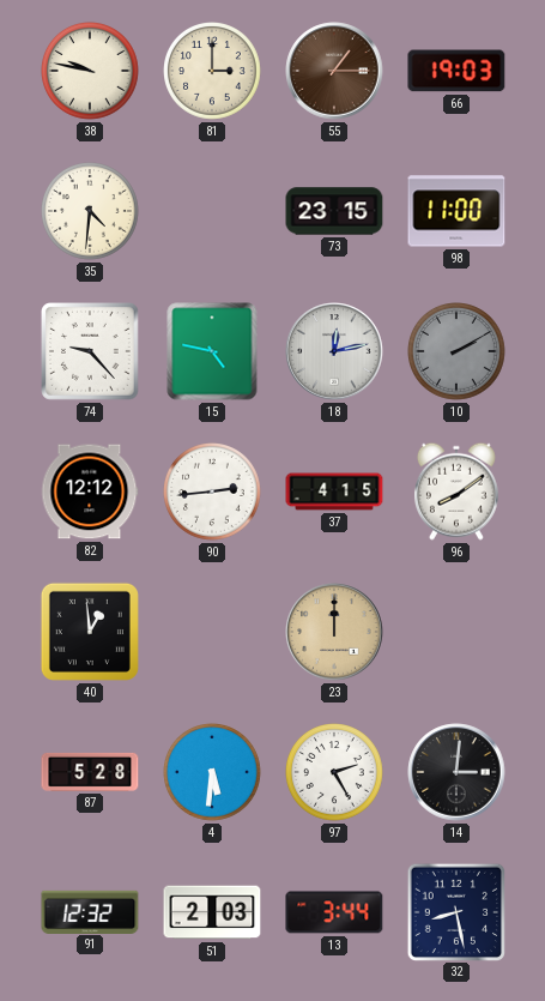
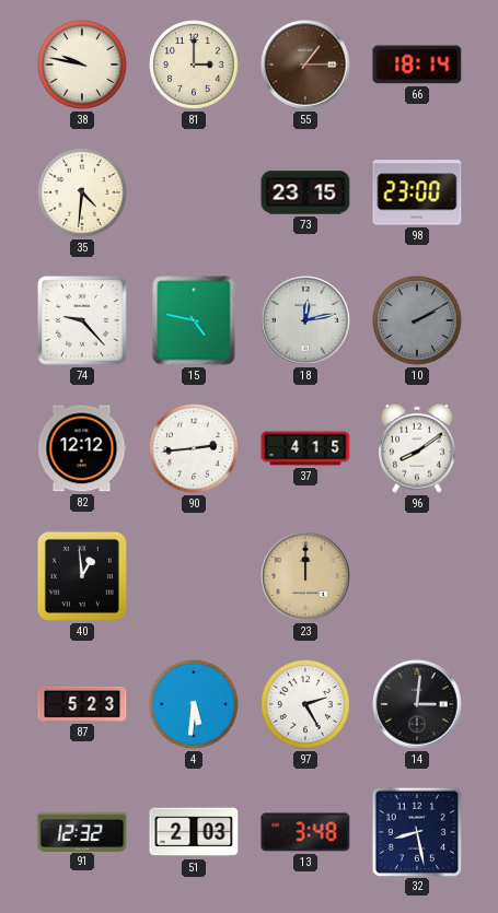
66: 19:03 -> 18:14
98: 11:00 -> 23:00
87: 5:28 -> 5:23
13: 3:44 -> 3:48
